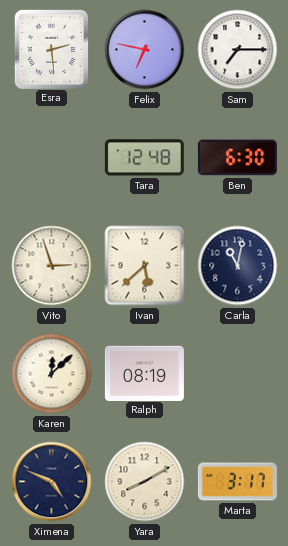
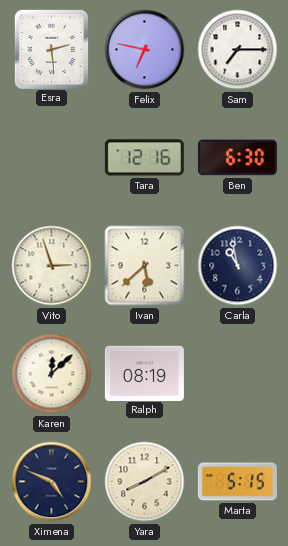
Tara: 12:48 -> 12:16
Carla: 11:02 -> 10:58
Marta: 3:17 -> 5:15
